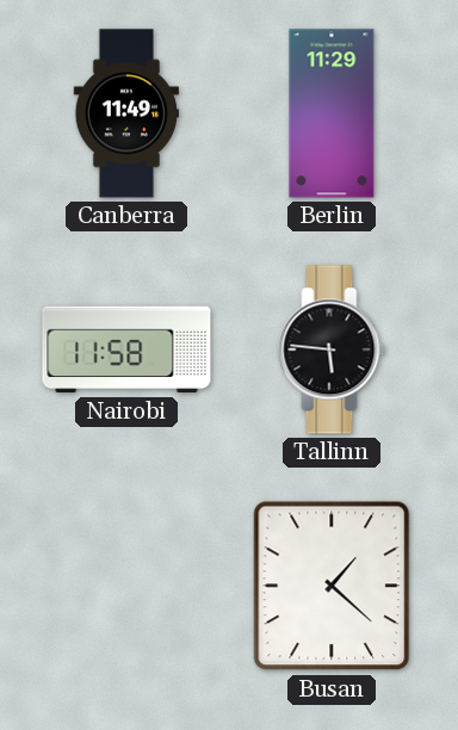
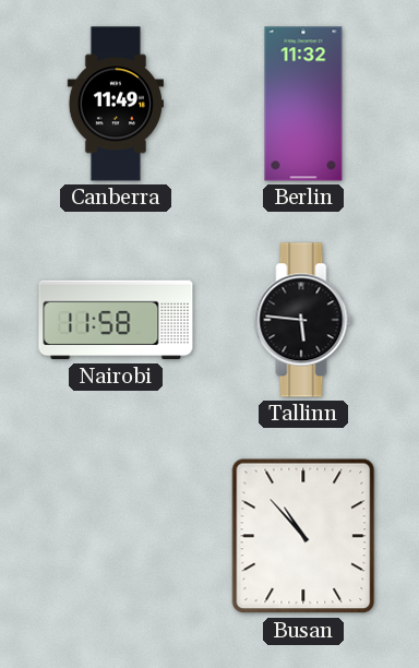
Berlin: 11:29 -> 11:32
Busan: 1:22 -> 10:53
